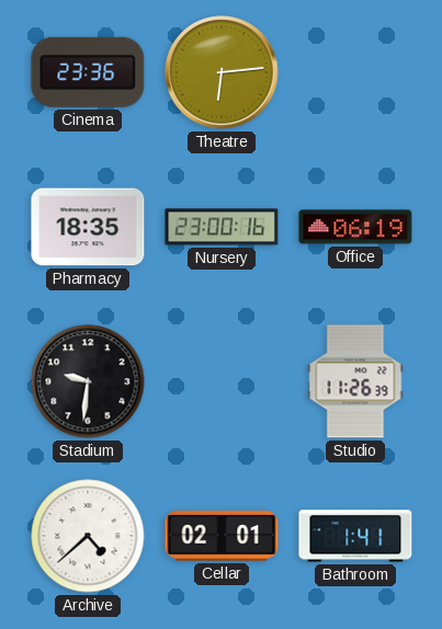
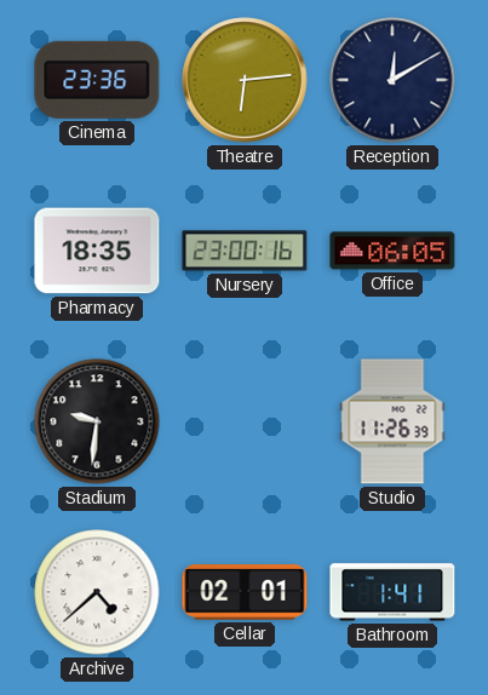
Reception: none -> 12:10
Office: 06:19 -> 06:05
